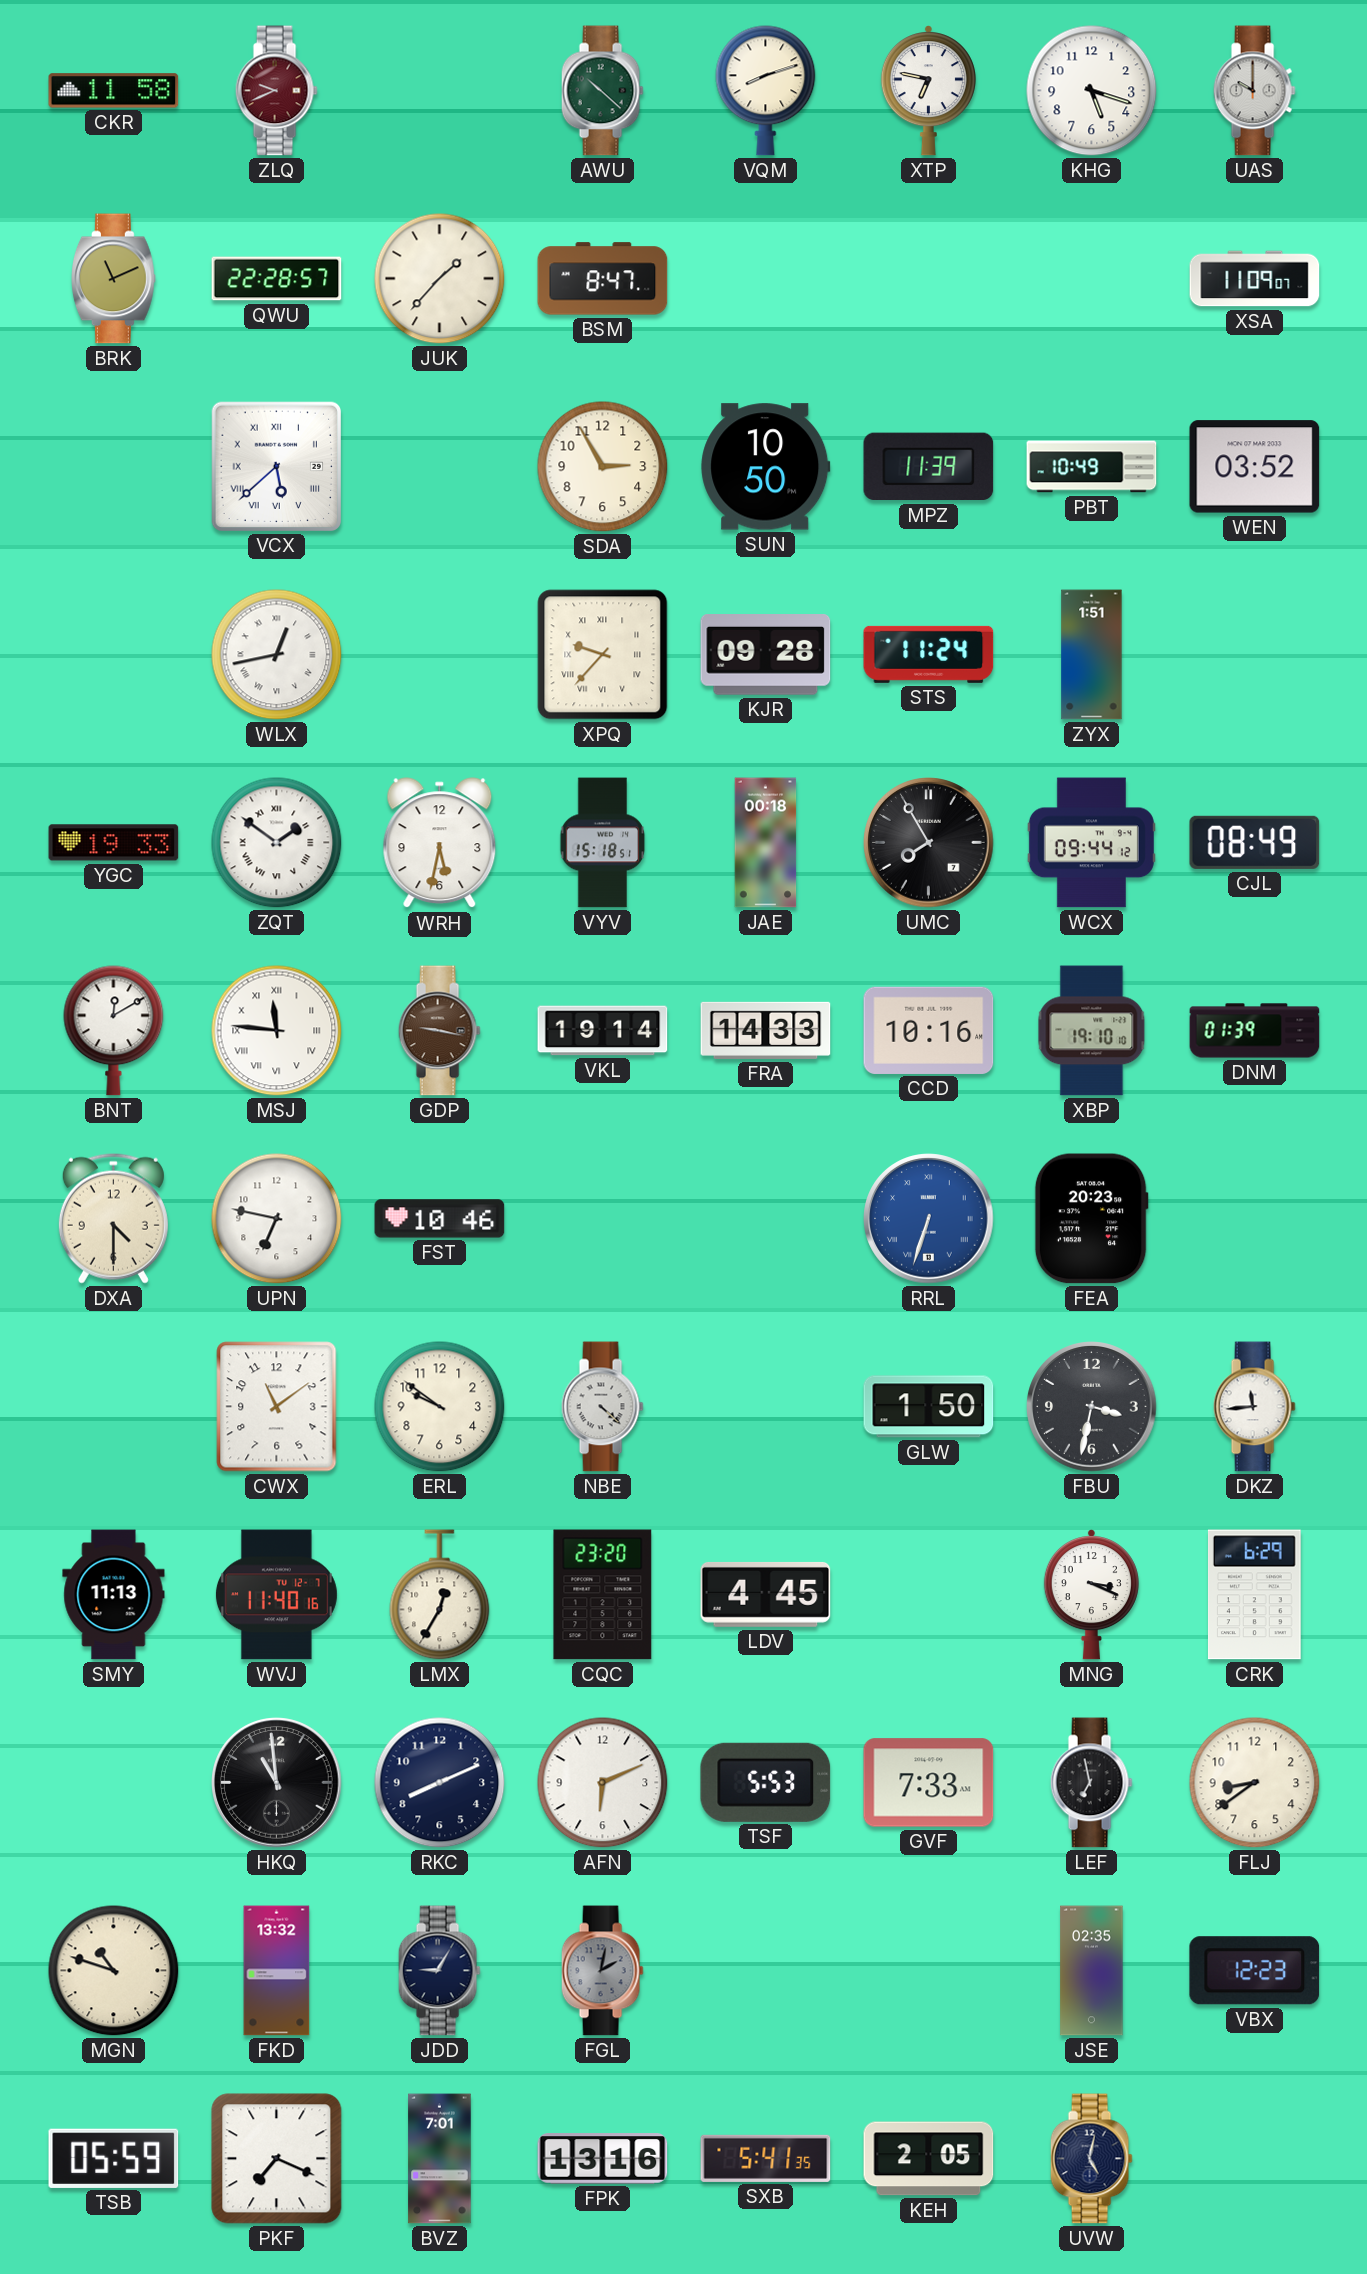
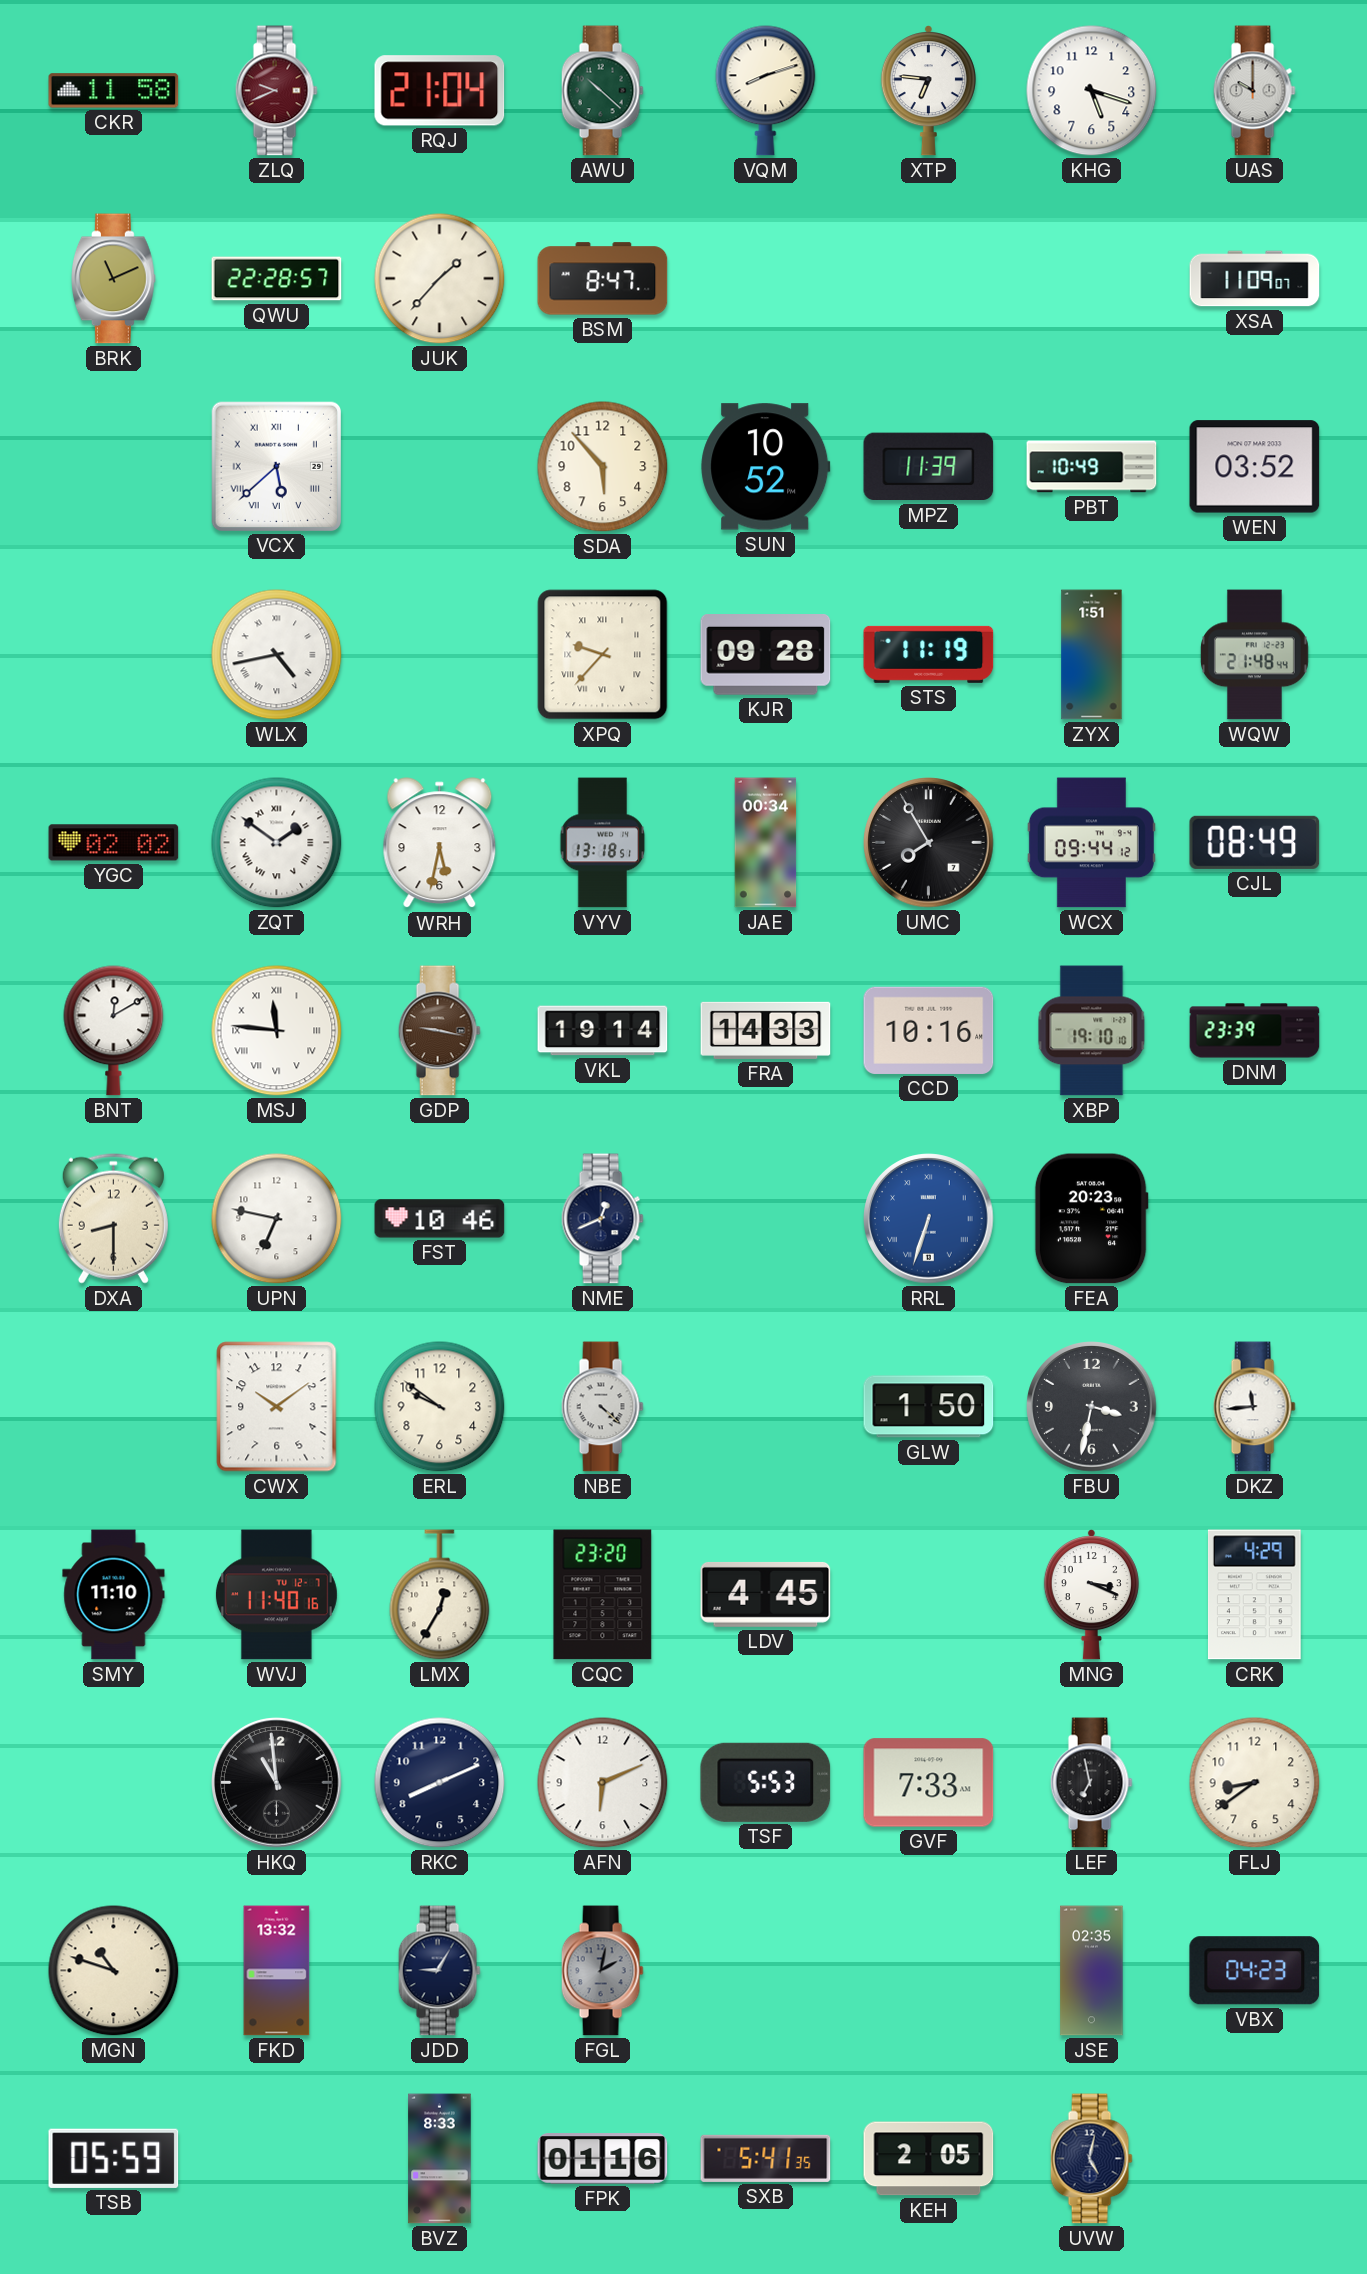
RQJ: none -> 21:04
XTP: 6:47 -> 6:46
SDA: 2:55 -> 5:53
SUN: 10:50 -> 10:52
WLX: 12:43 -> 4:43
STS: 11:24 -> 11:19
WQW: none -> 21:48
YGC: 19:33 -> 02:02
VYV: 15:18 -> 13:18
JAE: 00:18 -> 00:34
DNM: 01:39 -> 23:39
DXA: 4:30 -> 8:30
NME: none -> 12:41
CWX: 11:09 -> 10:09
SMY: 11:13 -> 11:10
CRK: 6:29 -> 4:29
VBX: 12:23 -> 04:23
PKF: 7:19 -> none
BVZ: 7:01 -> 8:33
FPK: 13:16 -> 01:16
